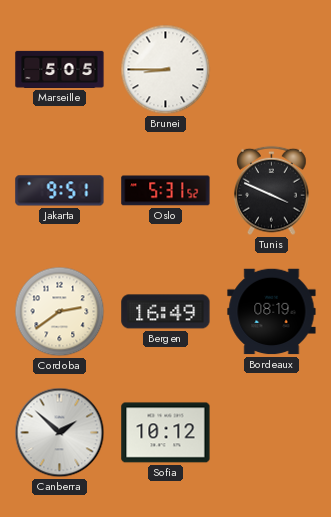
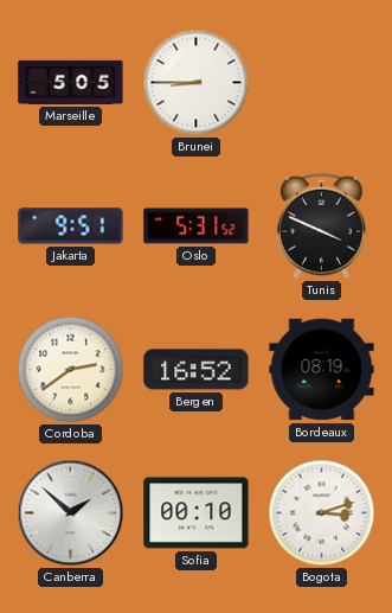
Bergen: 16:49 -> 16:52
Sofia: 10:12 -> 00:10
Bogota: none -> 3:12
